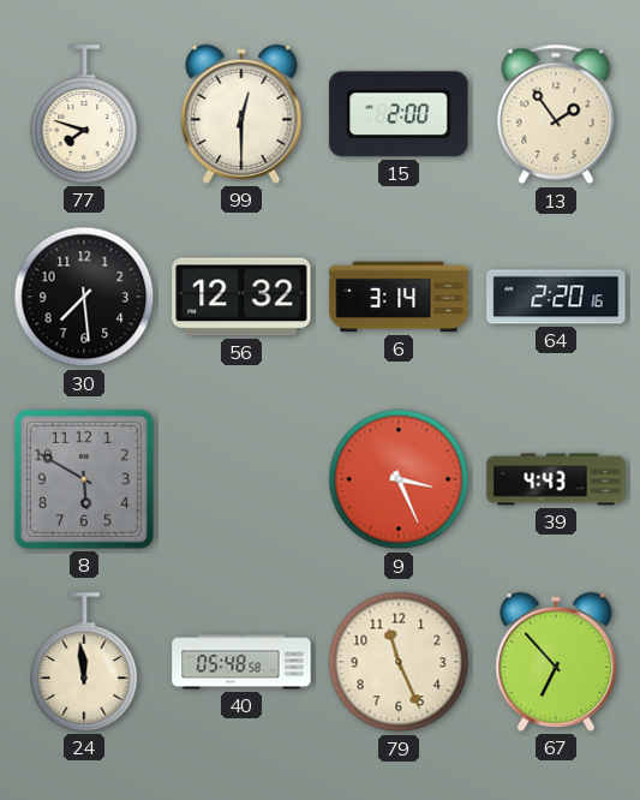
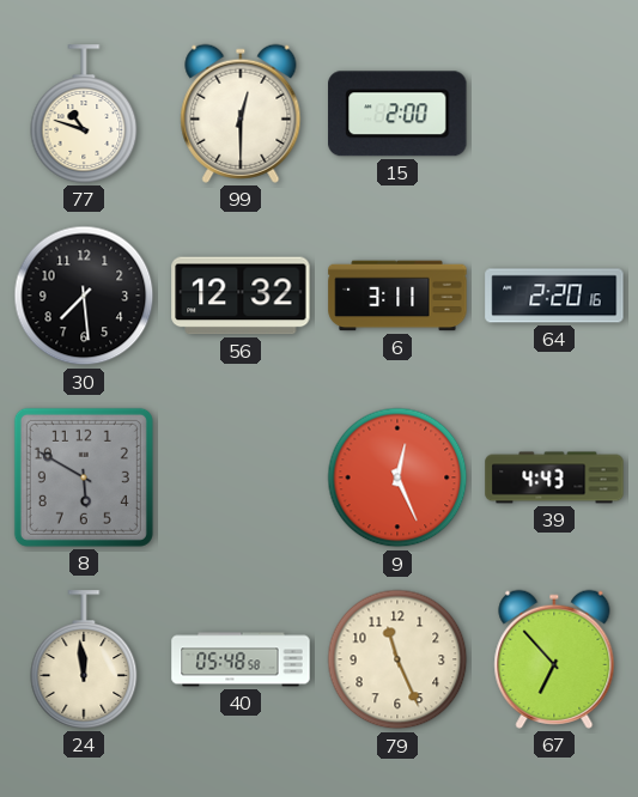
77: 7:48 -> 10:48
13: 1:54 -> none
6: 3:14 -> 3:11
9: 3:26 -> 12:26
